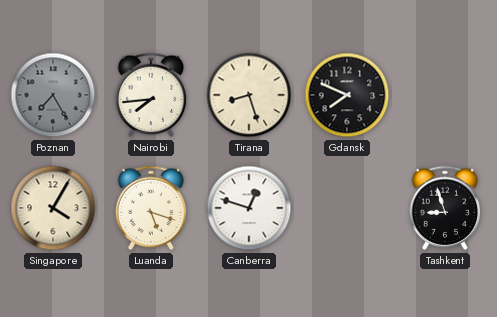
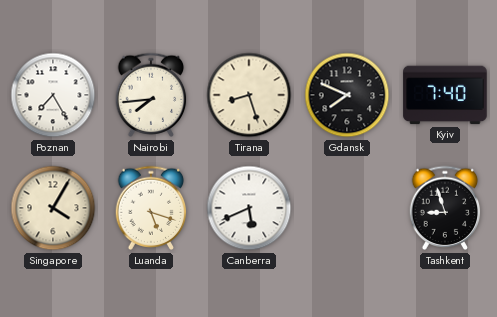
Poznan dial: grey -> white
Kyiv: none -> 7:40
Canberra: 12:48 -> 5:41
